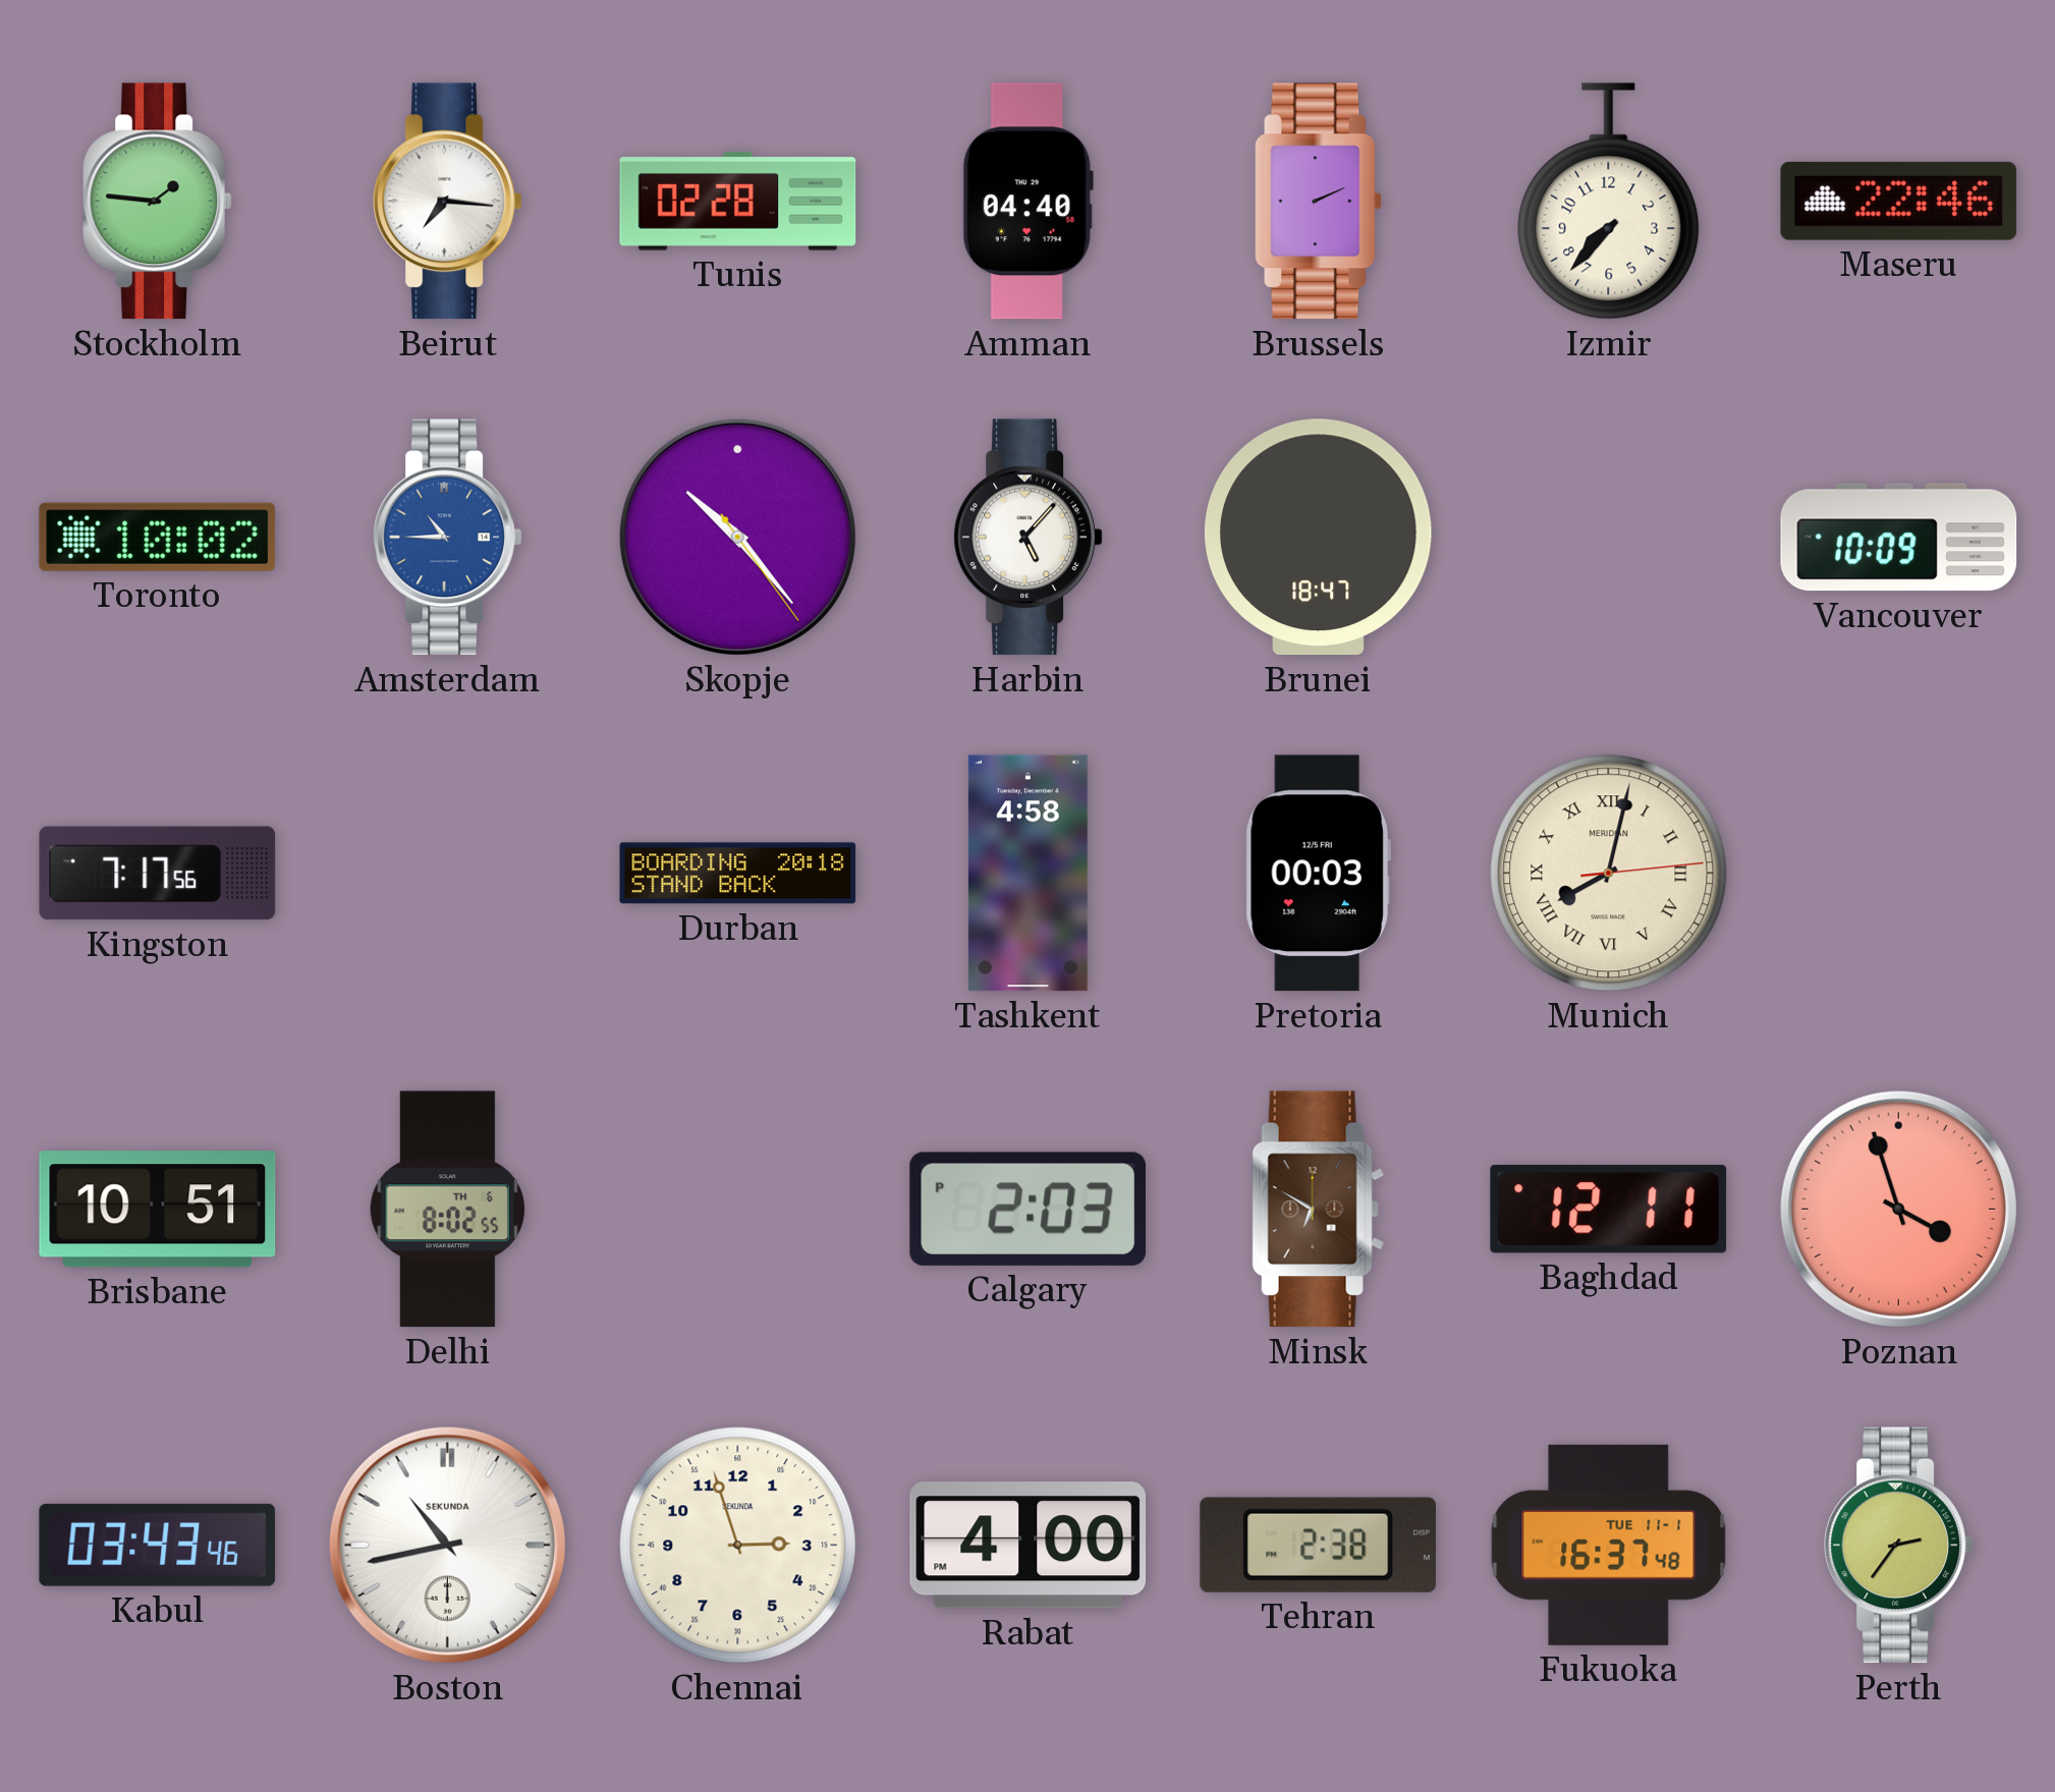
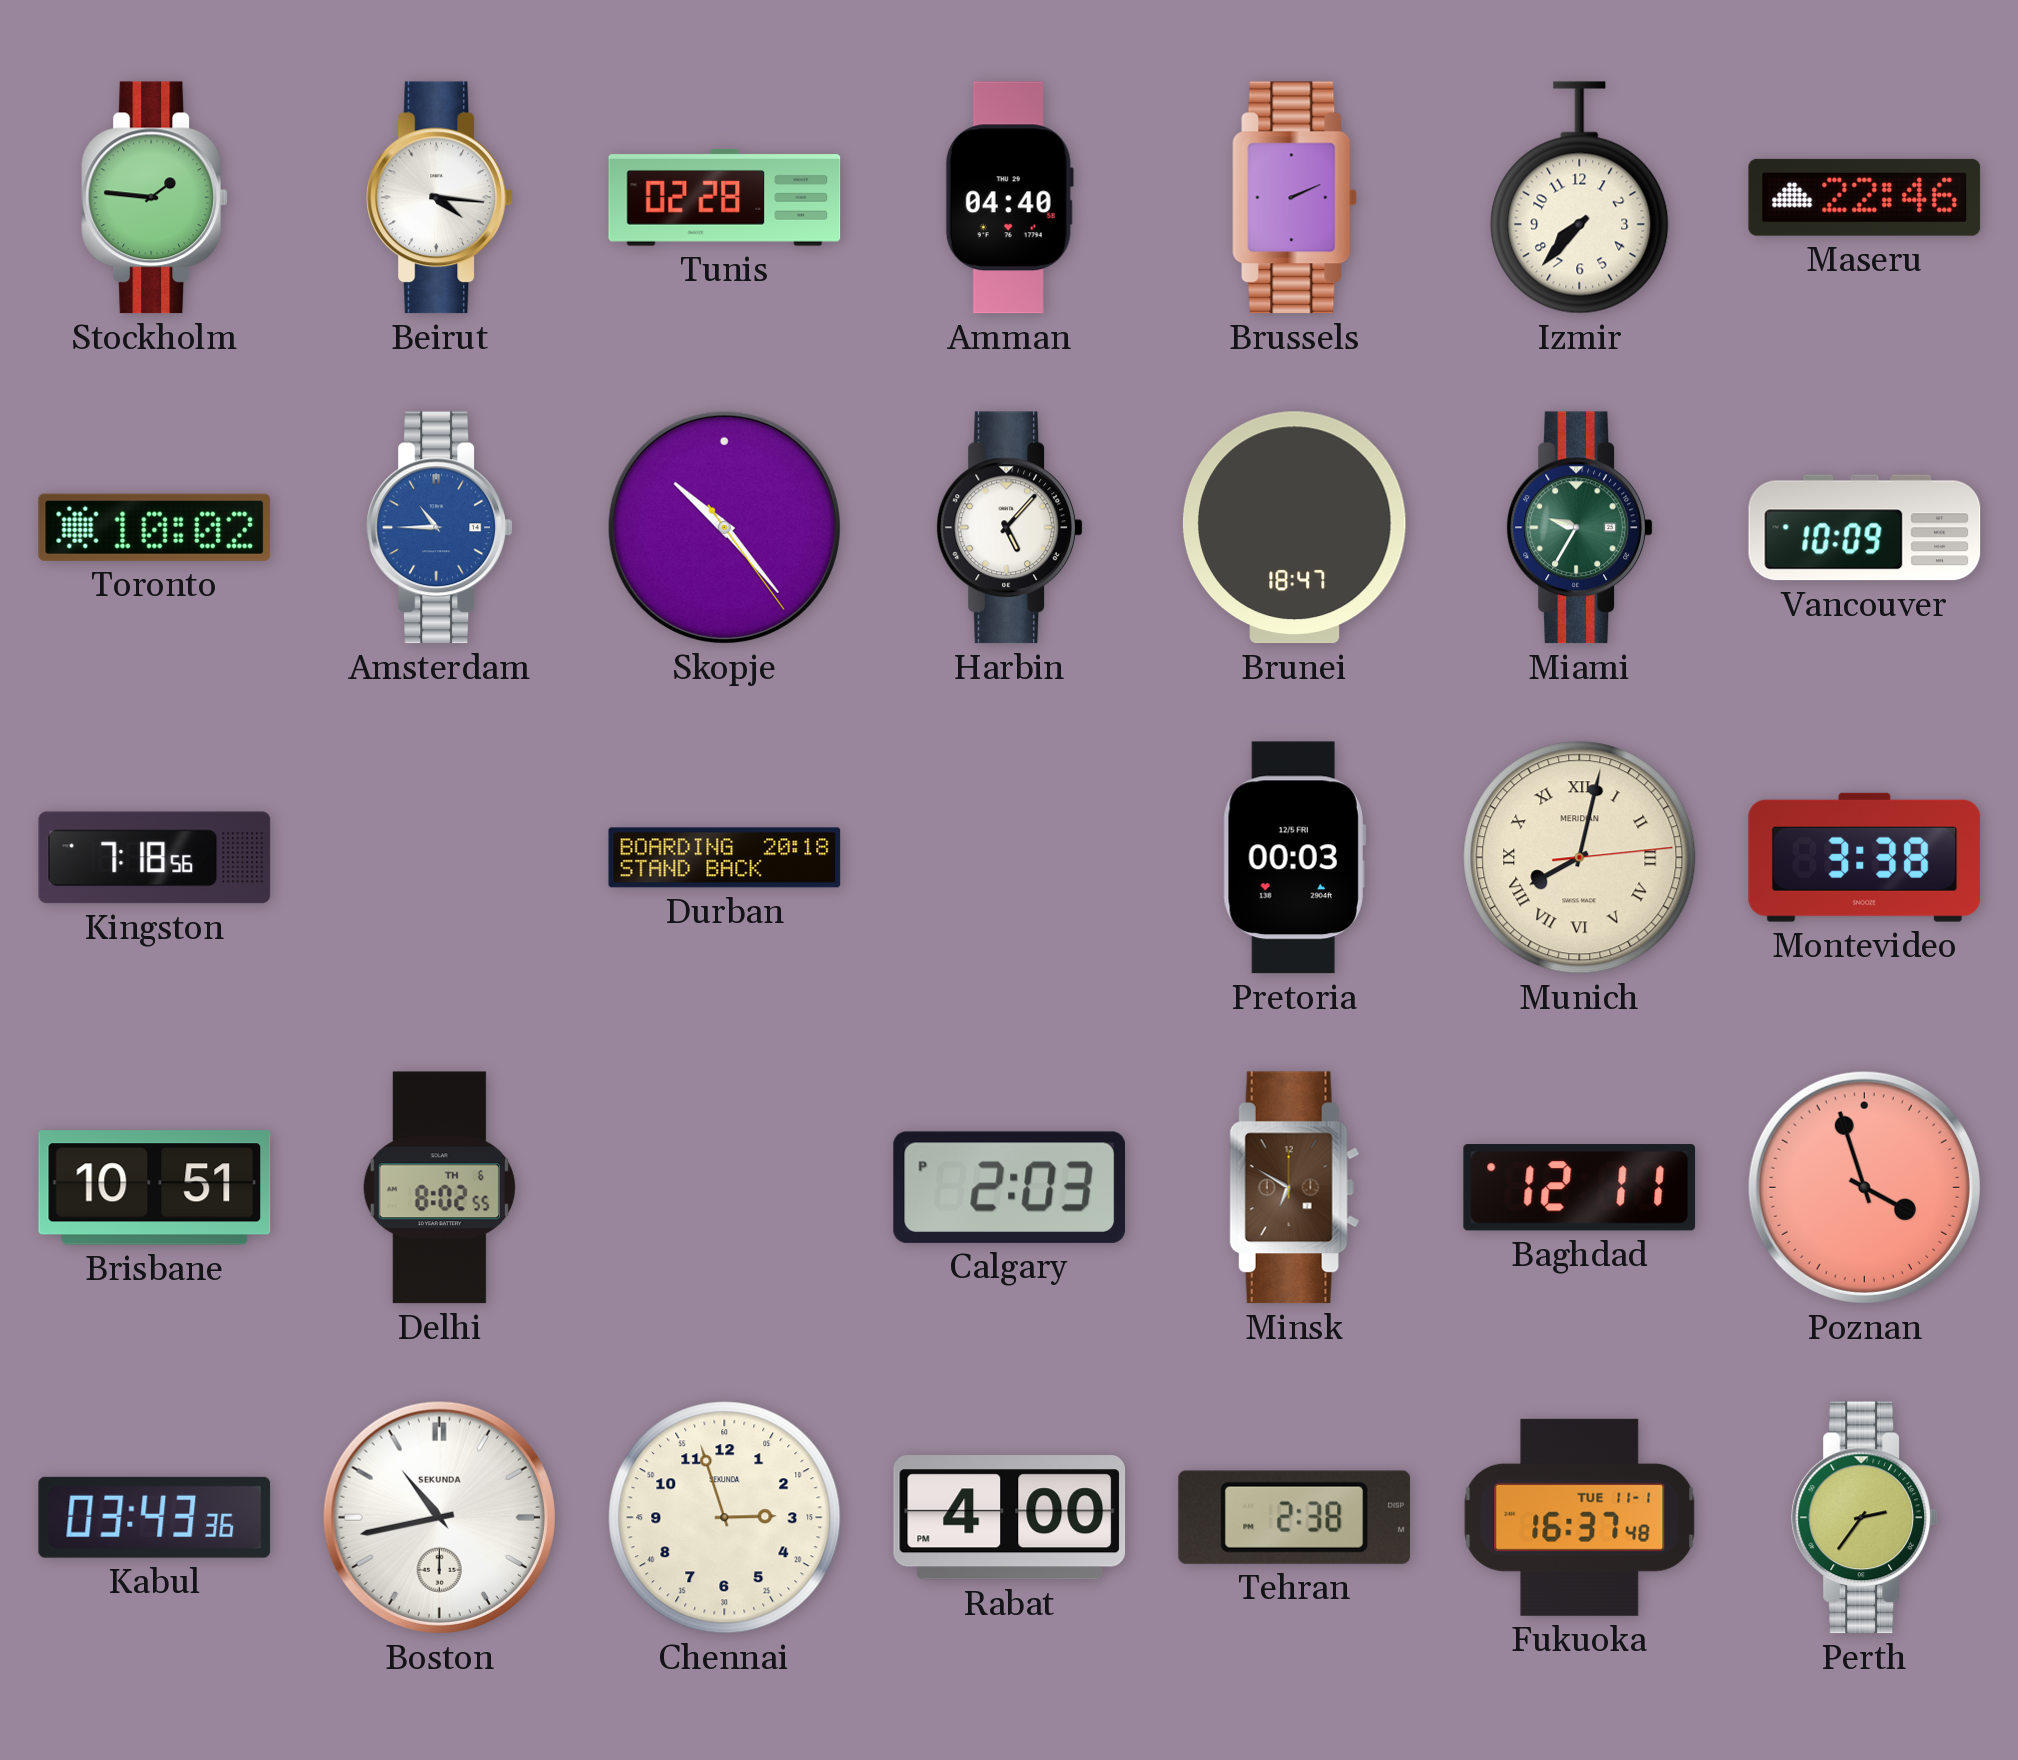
Beirut: 7:16 -> 4:16
Miami: none -> 9:35
Kingston: 7:17 -> 7:18
Tashkent: 4:58 -> none
Montevideo: none -> 3:38
Kabul: 03:43:46 -> 03:43:36
